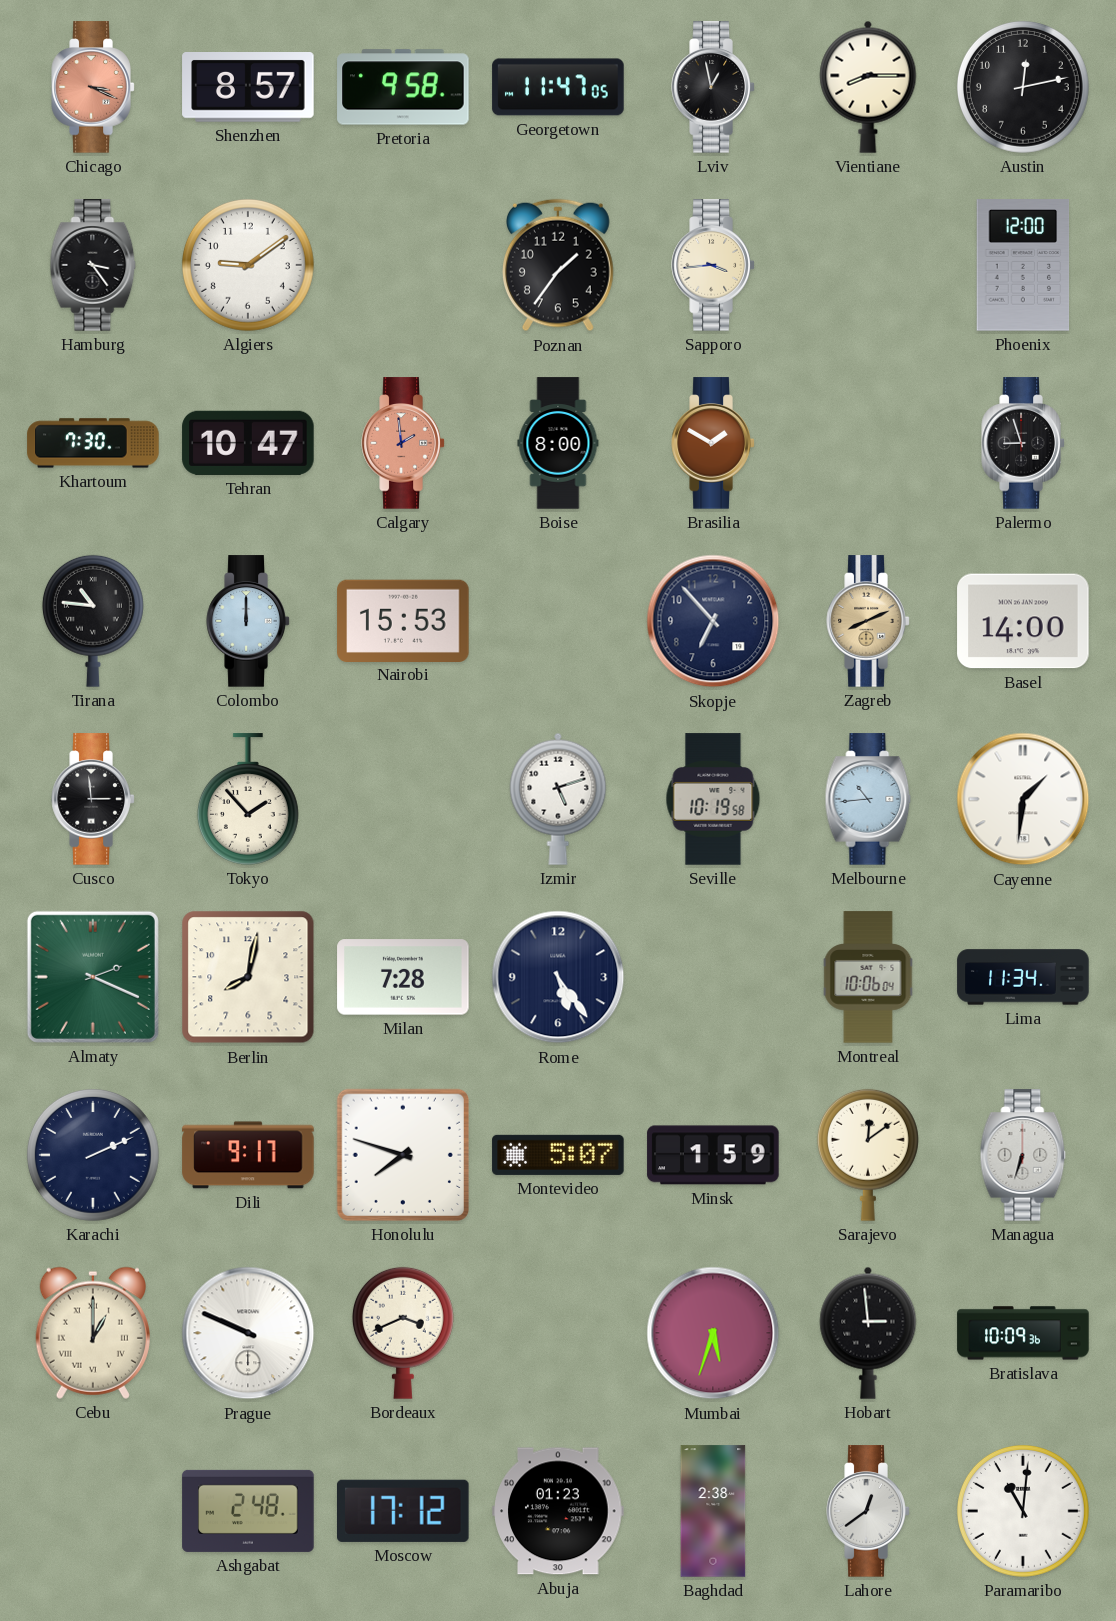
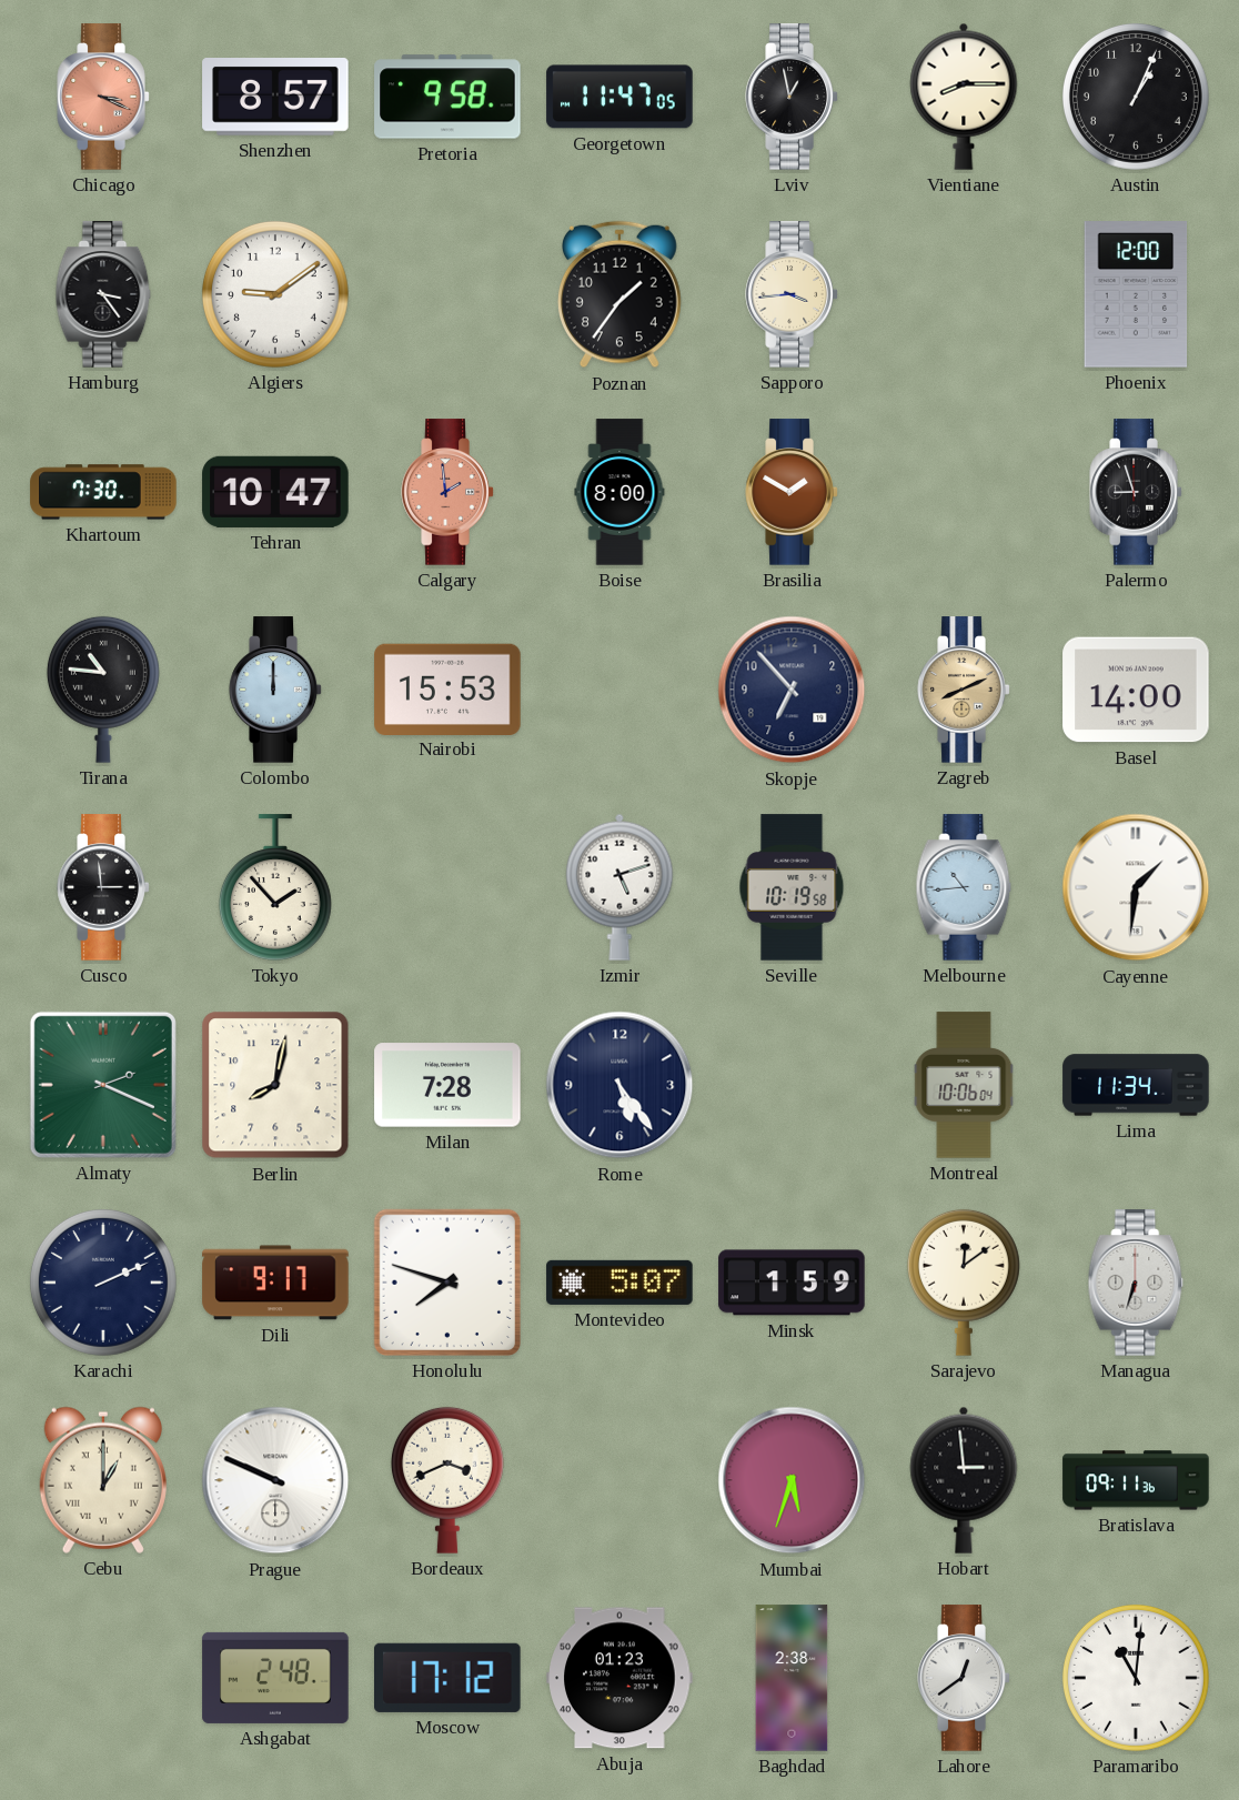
Austin: 12:13 -> 1:04
Bratislava: 10:09 -> 09:11
